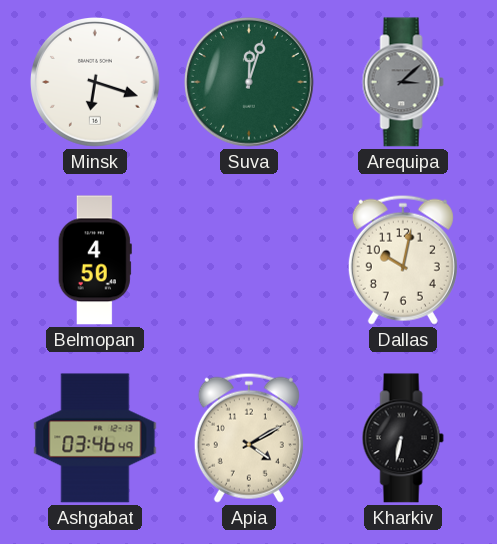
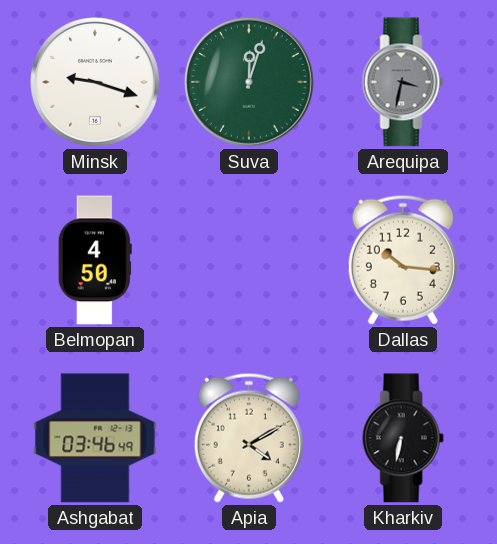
Minsk: 6:18 -> 9:18
Arequipa: 3:08 -> 3:32
Dallas: 10:02 -> 10:16
